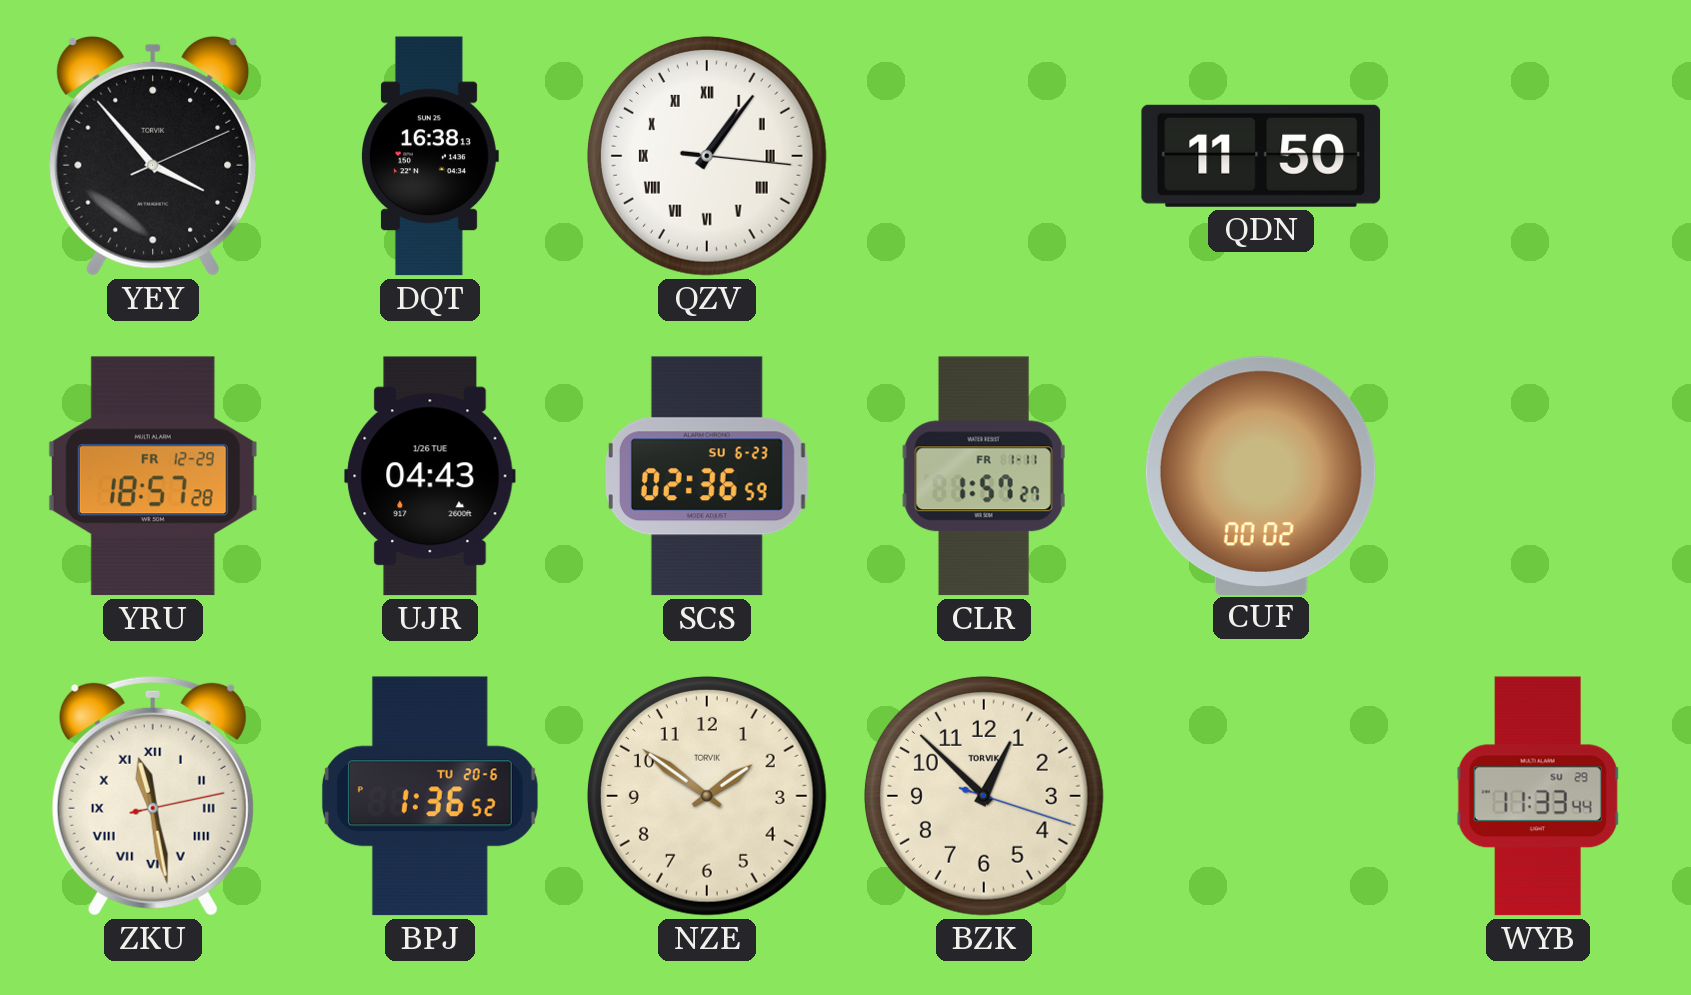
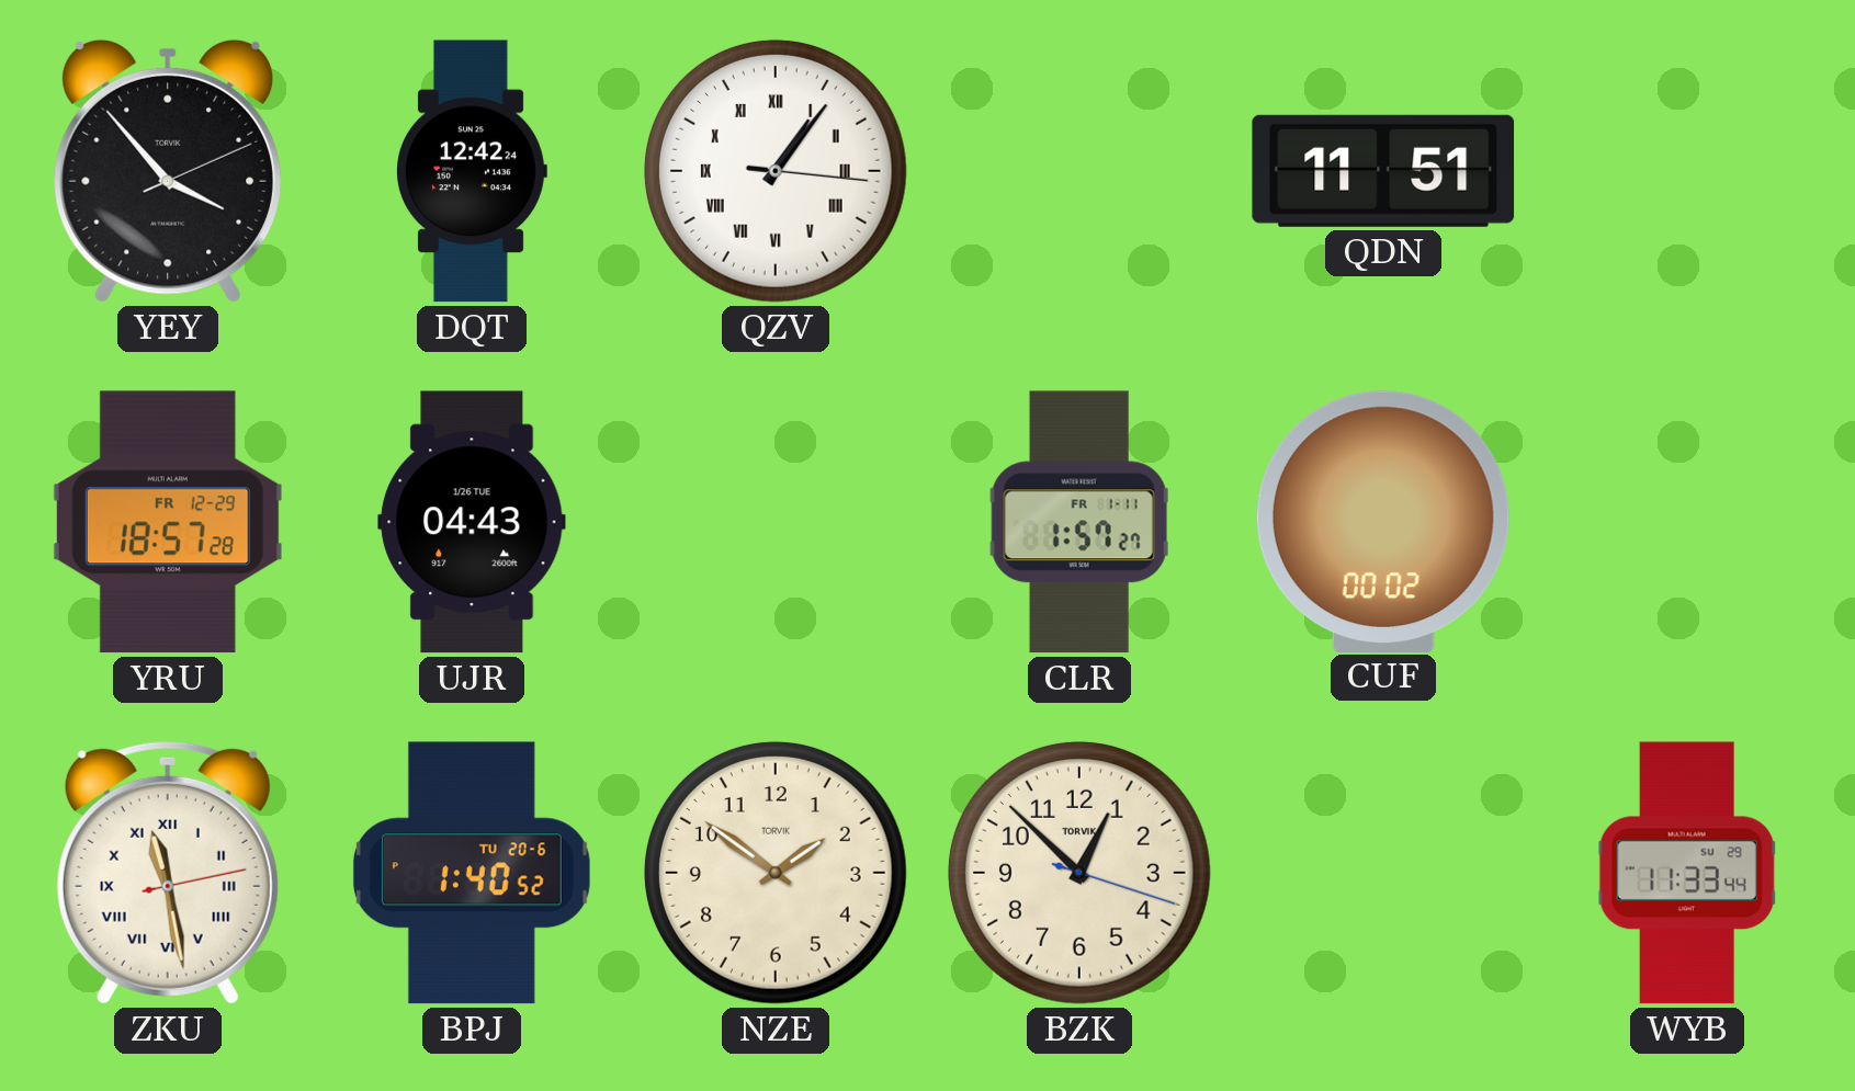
DQT: 16:38 -> 12:42
QDN: 11:50 -> 11:51
SCS: 02:36 -> none
BPJ: 1:36 -> 1:40
